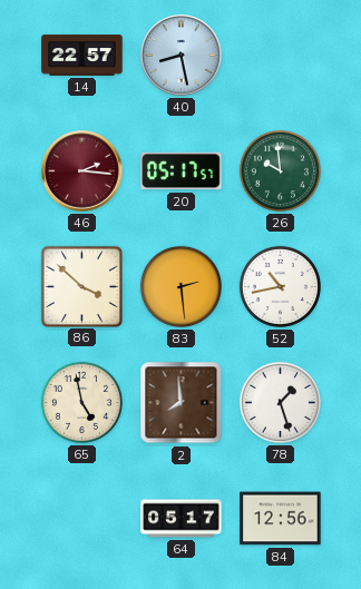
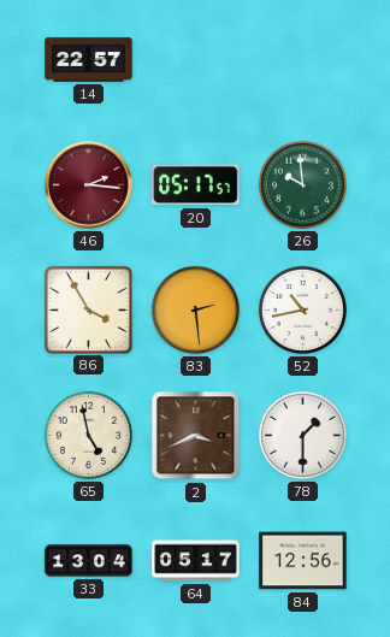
40: 8:28 -> none
86: 3:52 -> 3:55
2: 7:59 -> 3:41
78: 1:27 -> 1:30
33: none -> 13:04
